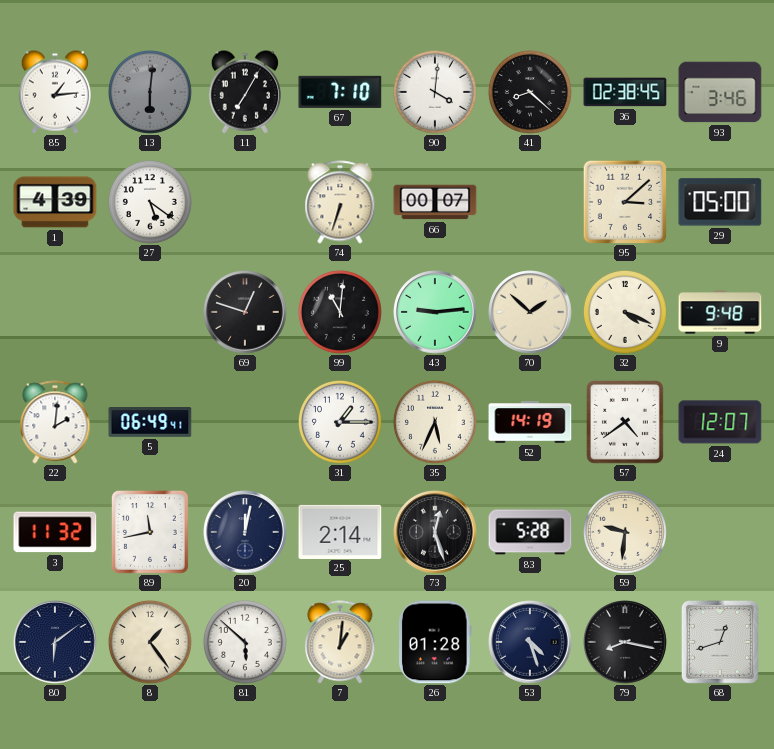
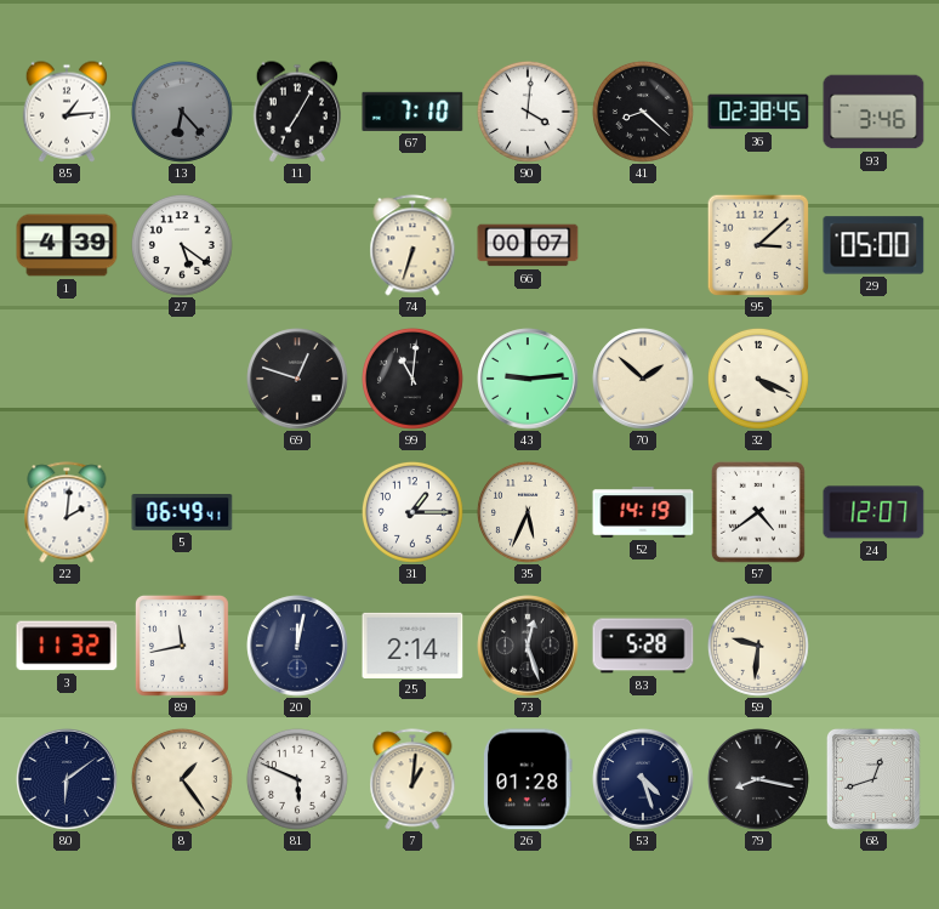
13: 6:01 -> 6:23
9: 9:48 -> none
81: 5:52 -> 5:49
